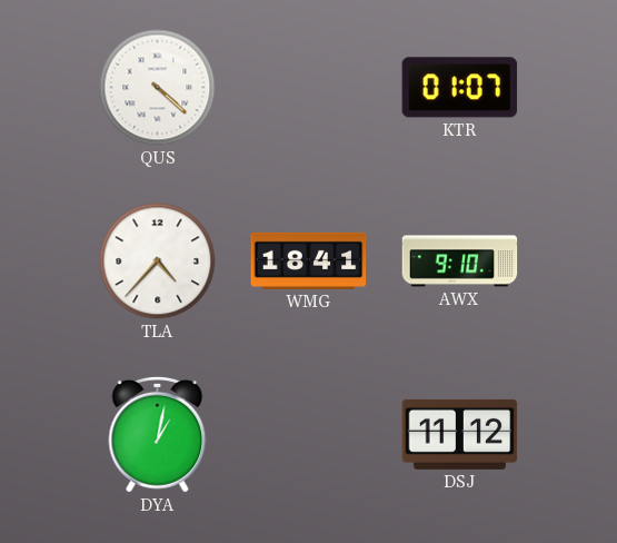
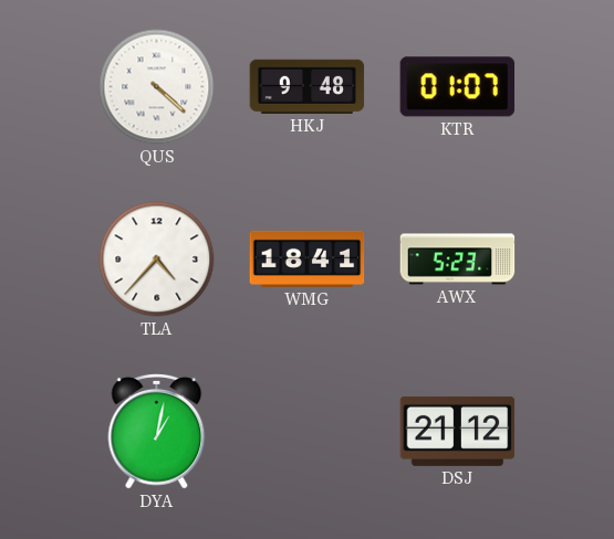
HKJ: none -> 9:48
AWX: 9:10 -> 5:23
DSJ: 11:12 -> 21:12
